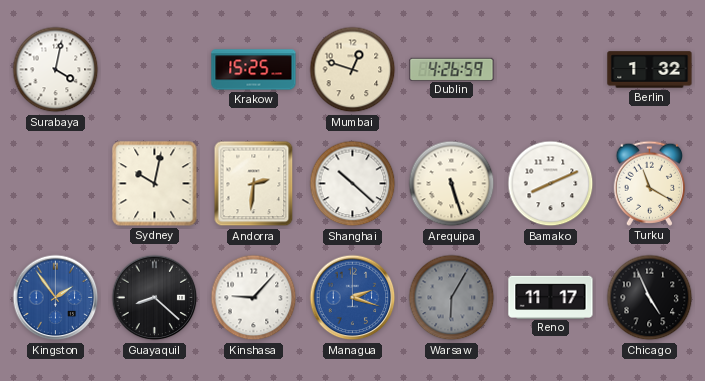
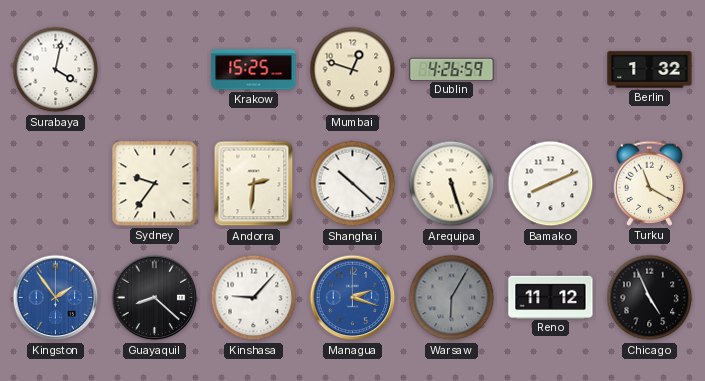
Sydney: 10:02 -> 9:36
Reno: 11:17 -> 11:12
